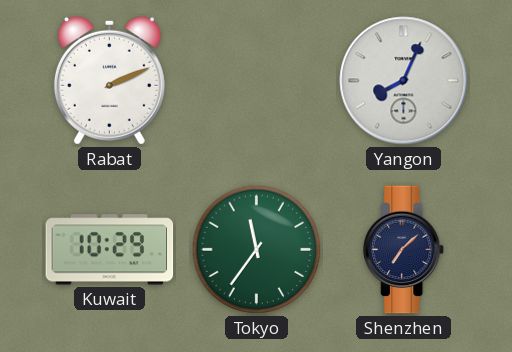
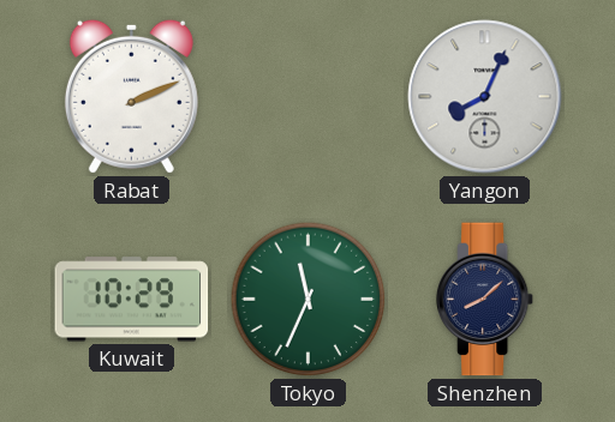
Tokyo: 11:36 -> 11:34
Shenzhen: 7:08 -> 8:08
